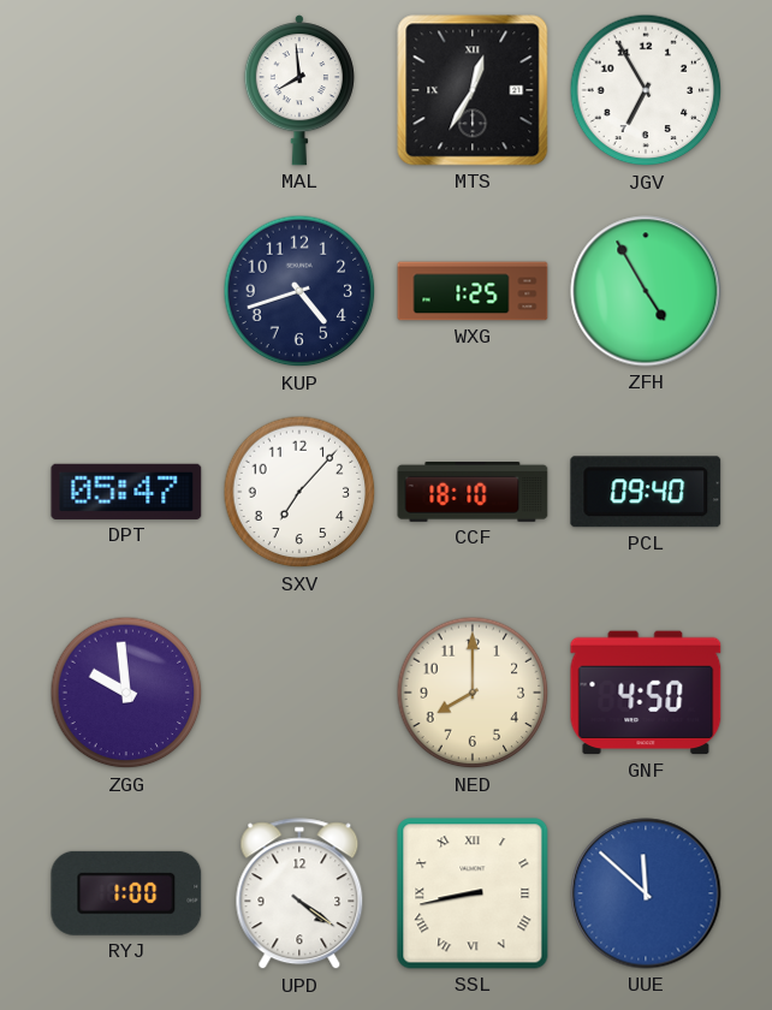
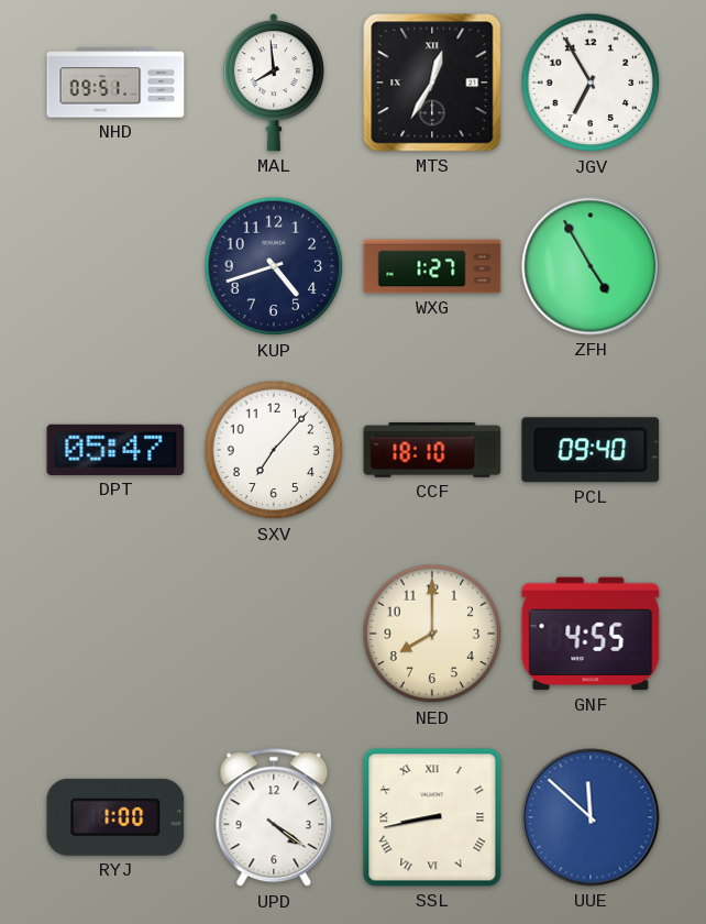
NHD: none -> 09:51
WXG: 1:25 -> 1:27
ZGG: 9:59 -> none
GNF: 4:50 -> 4:55
